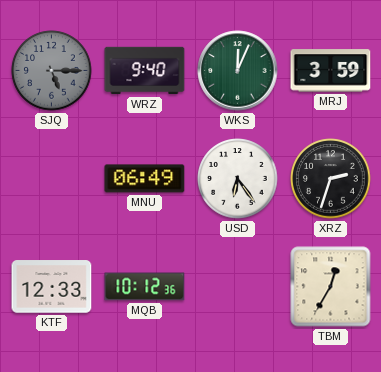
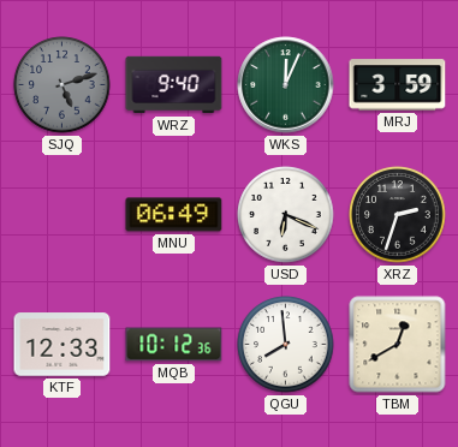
SJQ: 5:15 -> 5:12
USD: 6:24 -> 6:19
QGU: none -> 7:59
TBM: 12:35 -> 12:40
